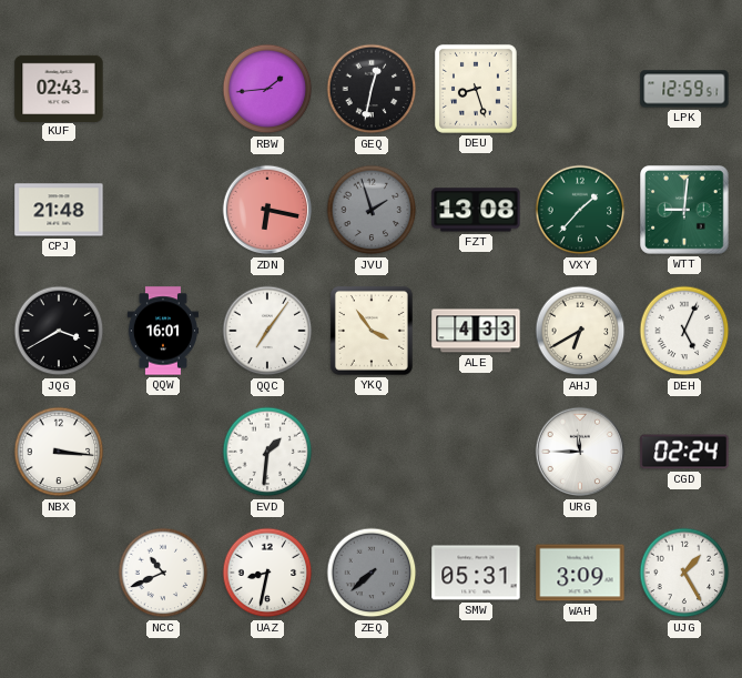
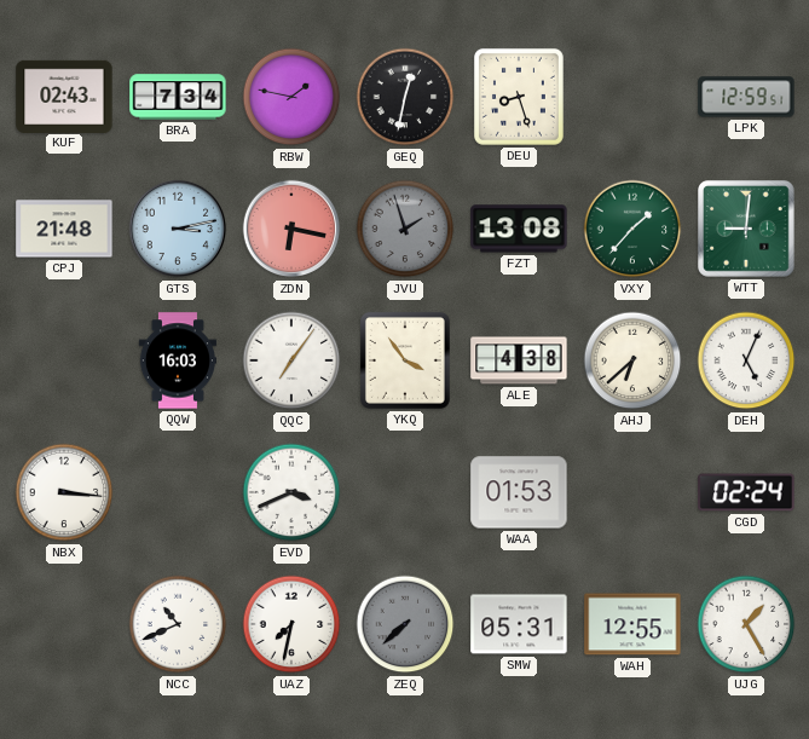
BRA: none -> 7:34
RBW: 1:44 -> 1:47
GTS: none -> 3:13
JQG: 3:40 -> none
QQW: 16:01 -> 16:03
ALE: 4:33 -> 4:38
AHJ: 6:40 -> 6:38
EVD: 1:31 -> 3:41
WAA: none -> 01:53
URG: 11:45 -> none
UAZ: 8:32 -> 7:32
WAH: 3:09 -> 12:55
